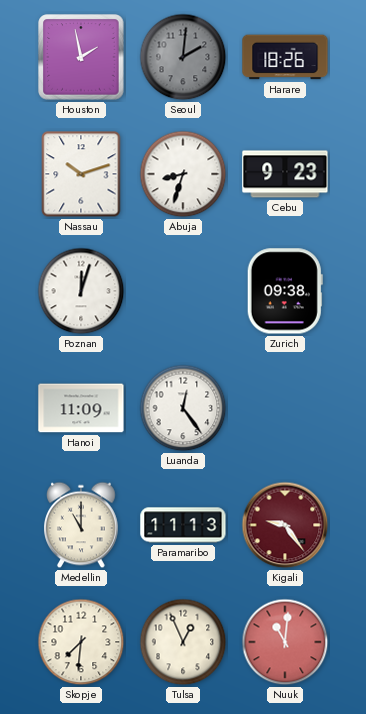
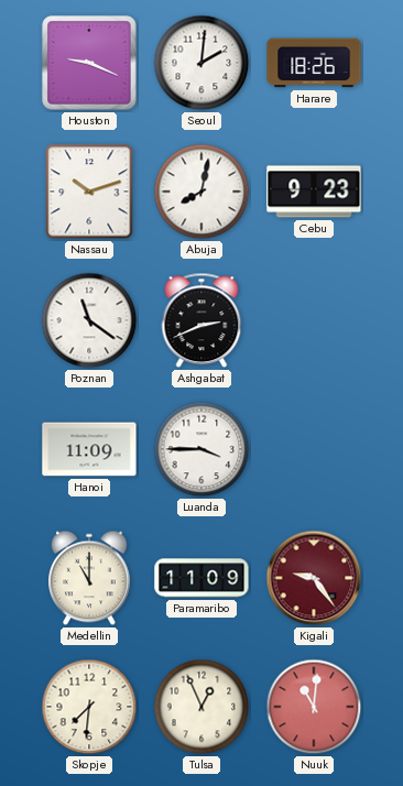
Houston: 1:58 -> 9:19
Seoul dial: grey -> white
Abuja: 8:33 -> 8:02
Poznan: 12:03 -> 11:21
Ashgabat: none -> 2:41
Zurich: 09:38 -> none
Luanda: 12:24 -> 3:45
Paramaribo: 11:13 -> 11:09
